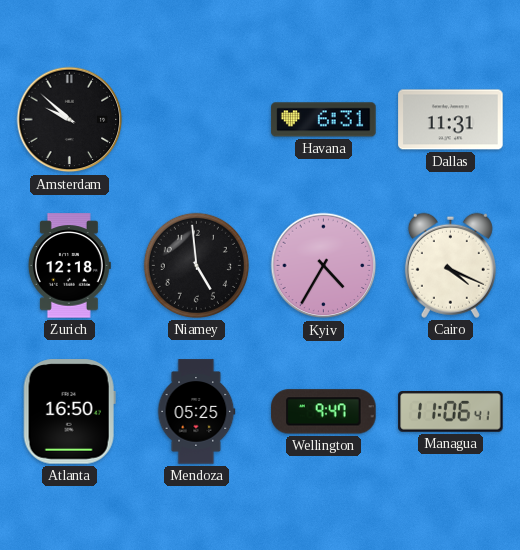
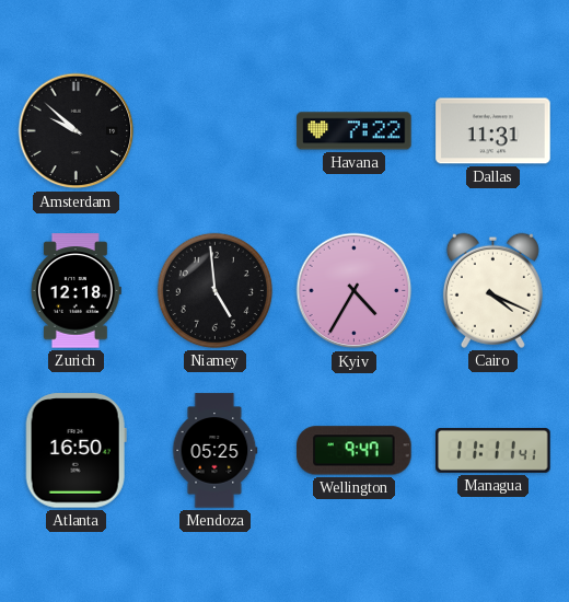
Havana: 6:31 -> 7:22
Managua: 11:06 -> 11:11
